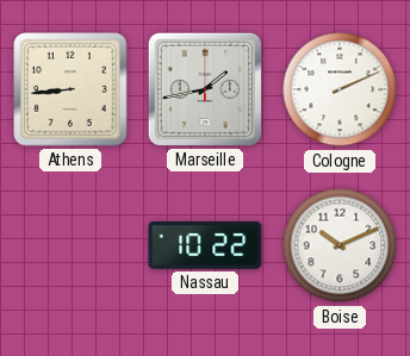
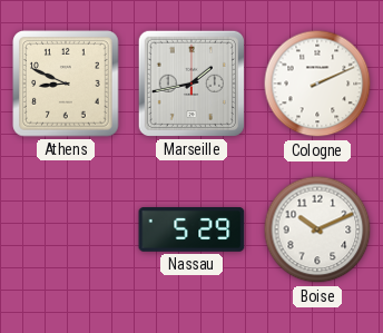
Athens: 8:44 -> 8:49
Nassau: 10:22 -> 5:29
